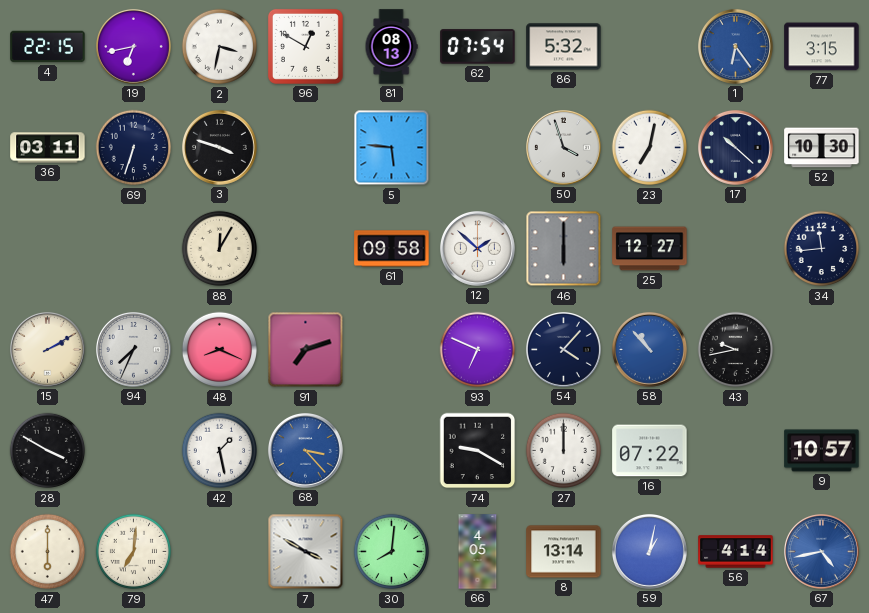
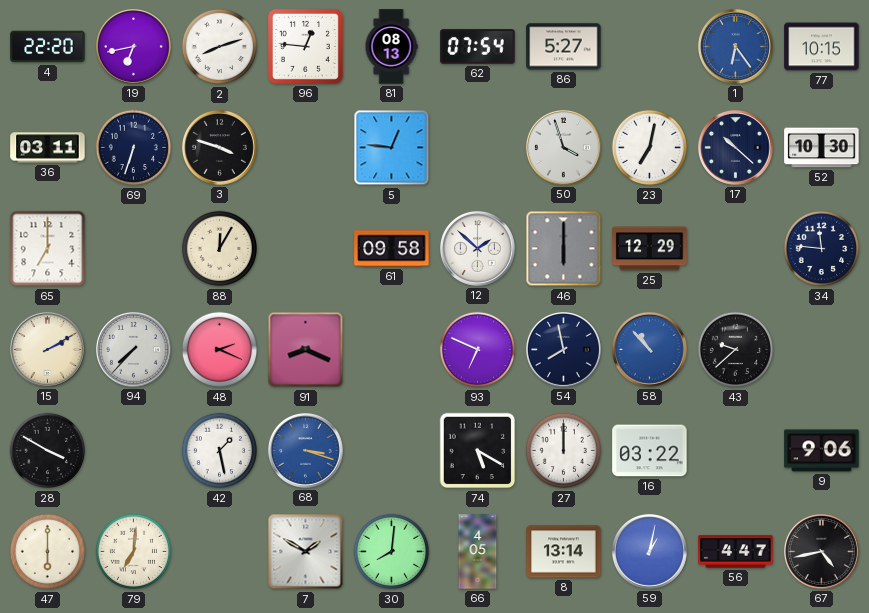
4: 22:15 -> 22:20
2: 3:32 -> 8:12
96: 12:50 -> 12:46
86: 5:32 -> 5:27
77: 3:15 -> 10:15
5: 5:46 -> 12:46
65: none -> 7:00
25: 12:27 -> 12:29
34: 11:44 -> 11:46
94: 7:34 -> 7:37
48: 8:19 -> 2:19
91: 7:12 -> 8:19
54: 4:07 -> 7:58
43: 9:43 -> 9:38
68: 3:23 -> 3:18
74: 9:20 -> 5:20
16: 07:22 -> 03:22
9: 10:57 -> 9:06
7: 3:50 -> 1:50
56: 4:14 -> 4:47
67 dial: blue -> black
